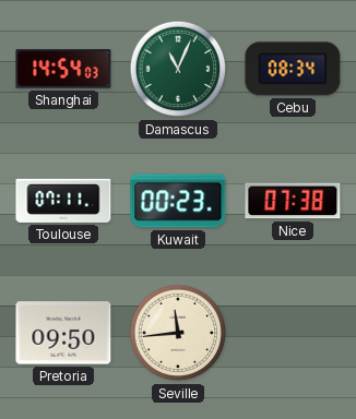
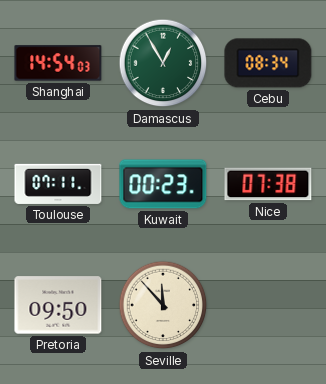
Damascus: 11:04 -> 12:55
Seville: 11:44 -> 11:53
